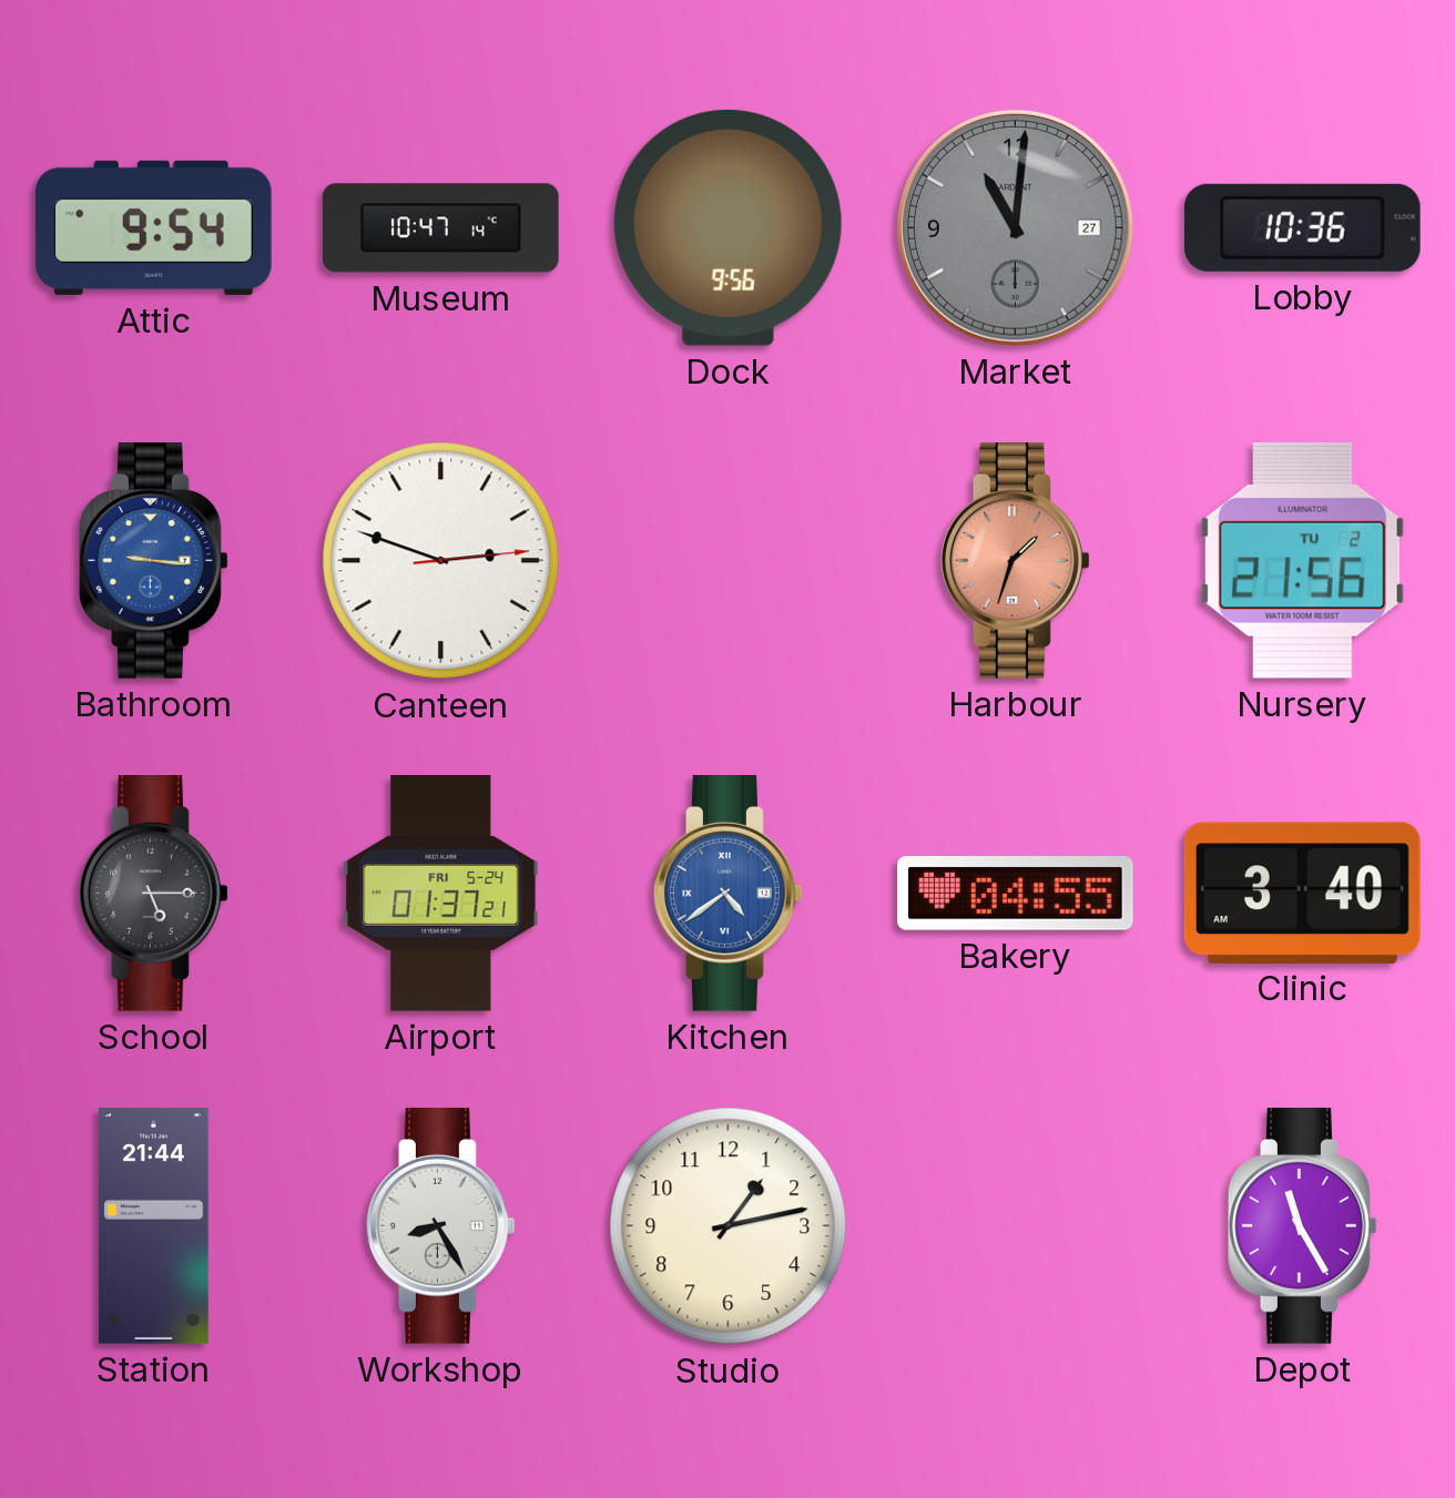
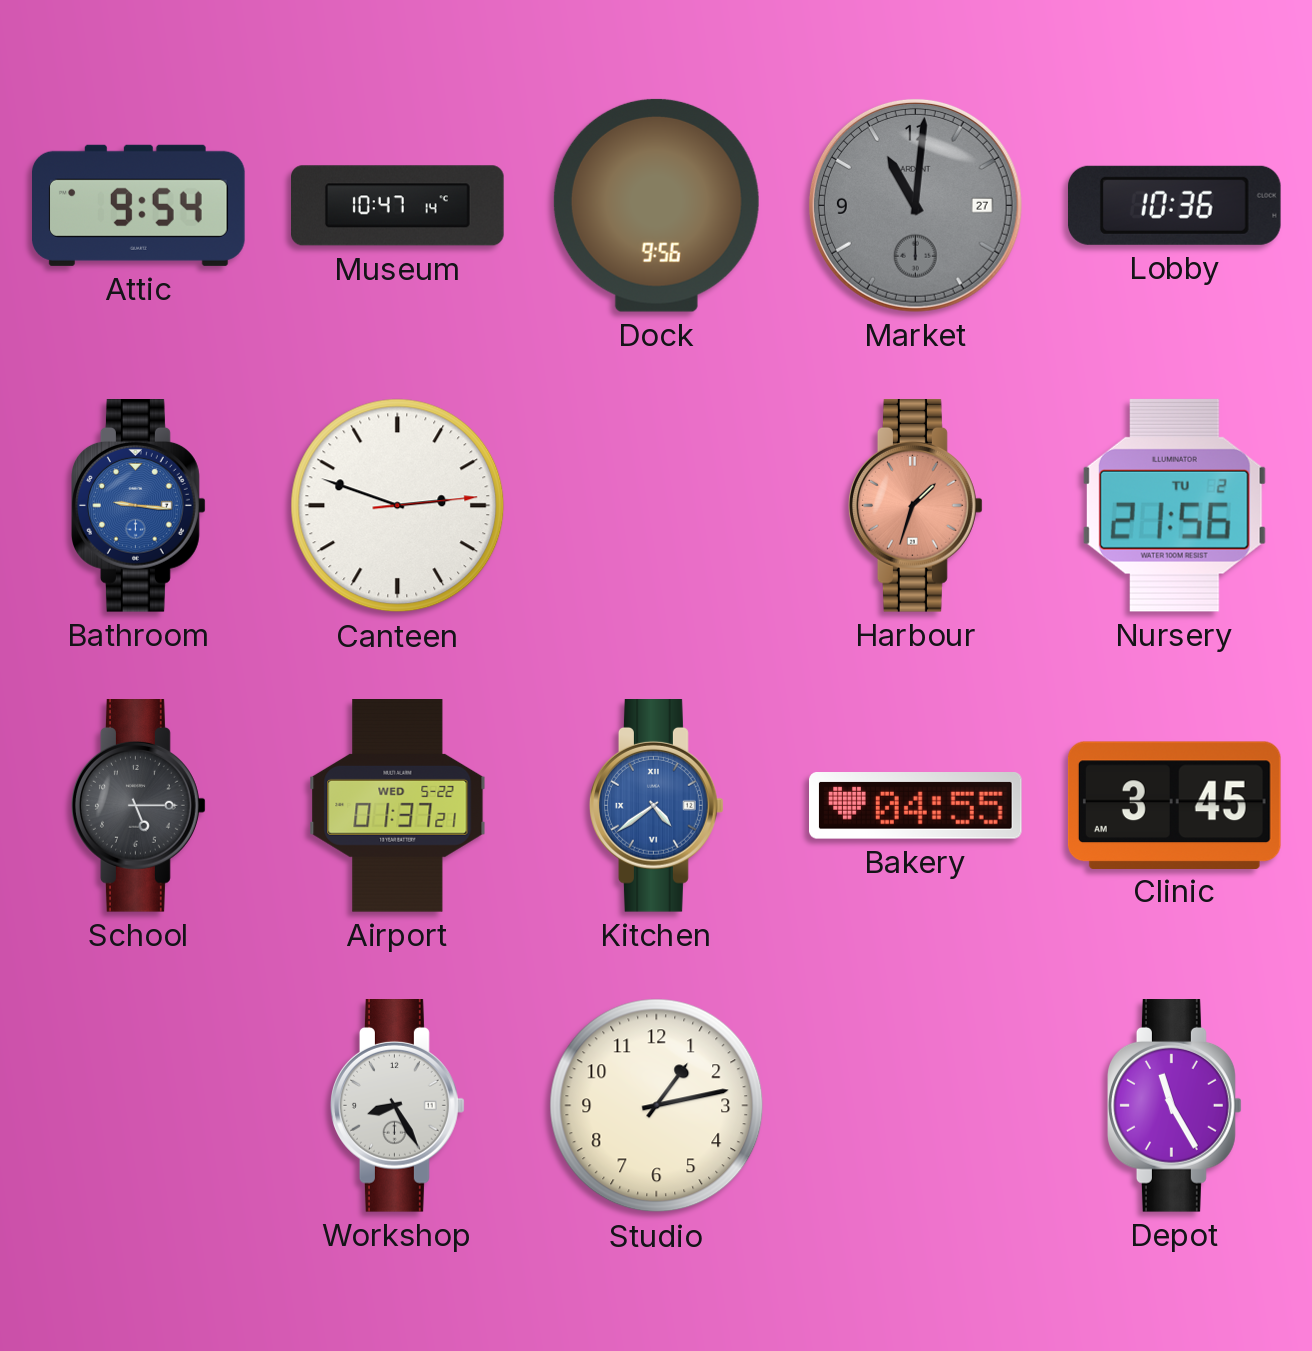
Airport date: FRI 5-24 -> WED 5-22
Clinic: 3:40 -> 3:45
Station: 21:44 -> none
